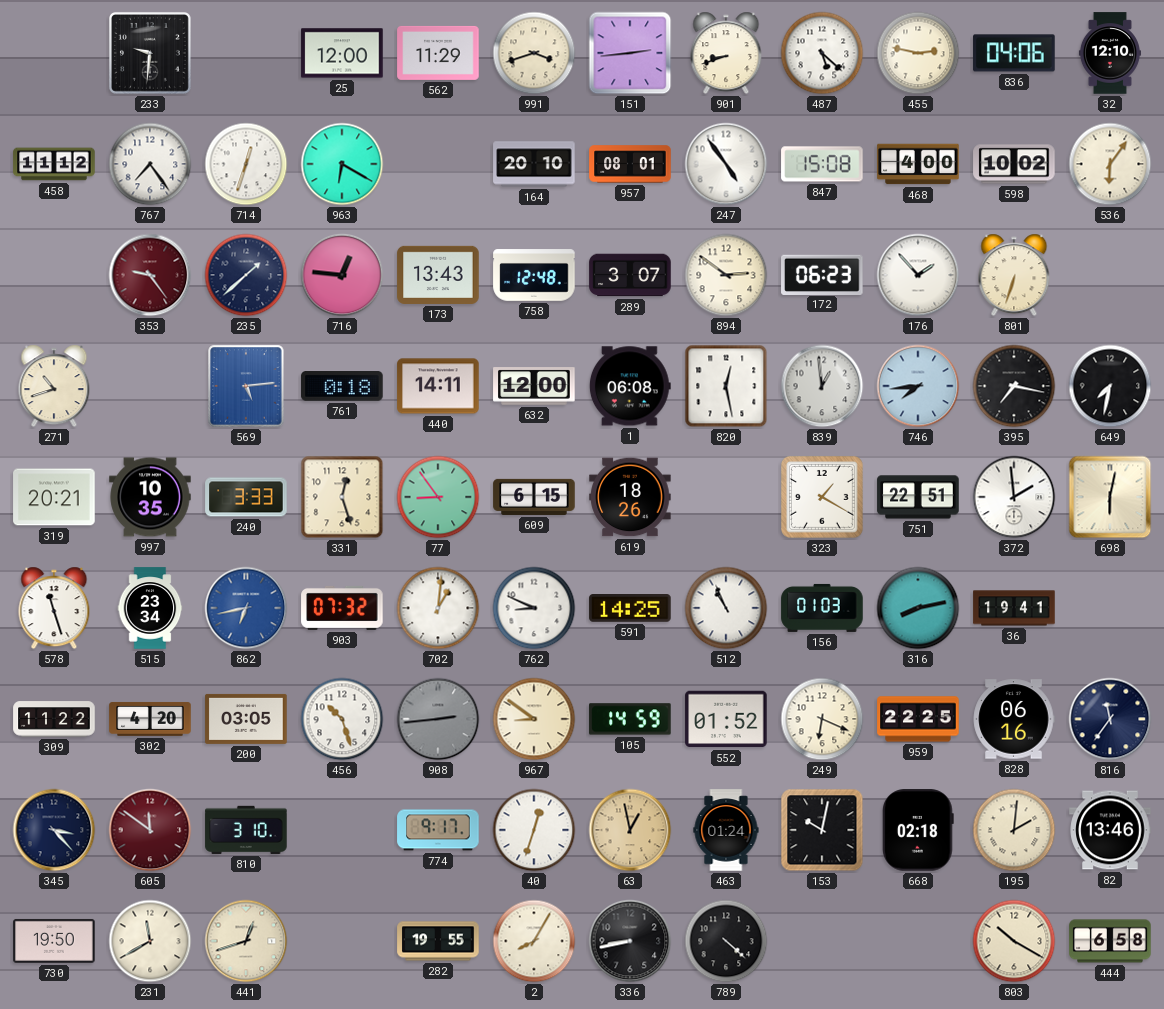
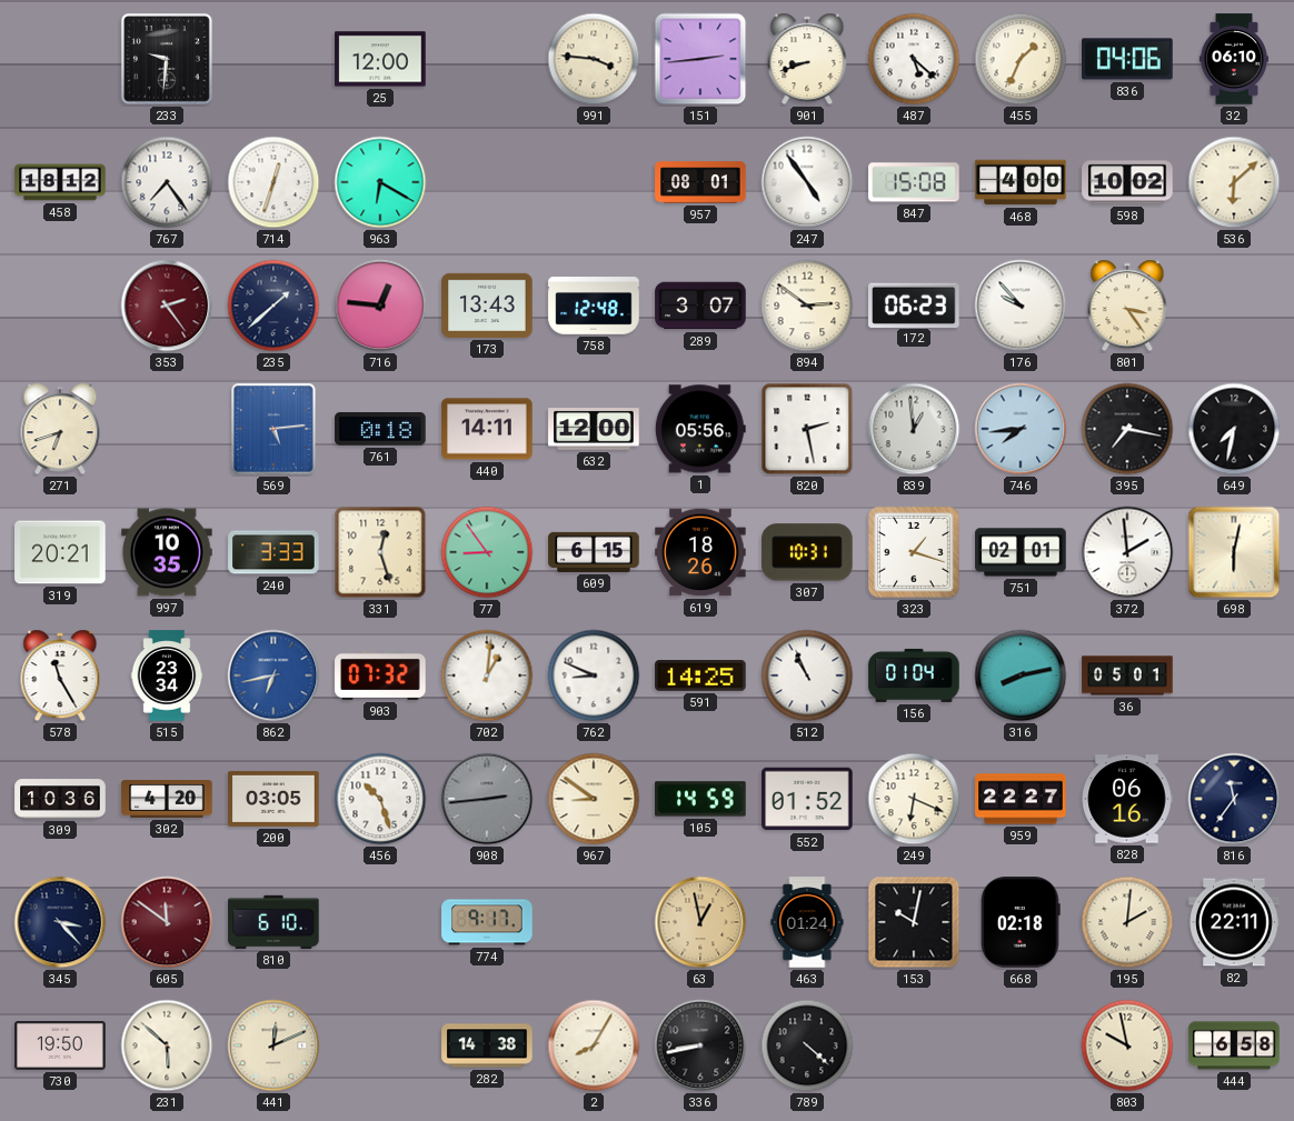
562: 11:29 -> none
991: 3:42 -> 3:46
455: 2:47 -> 1:34
32: 12:10 -> 06:10
458: 11:12 -> 18:12
164: 20:10 -> none
536: 6:06 -> 6:08
353: 9:24 -> 2:24
176: 1:53 -> 9:53
801: 6:33 -> 3:24
271: 10:42 -> 6:42
1: 06:08 -> 05:56
820: 12:28 -> 2:28
307: none -> 10:31
323: 1:20 -> 1:18
751: 22:51 -> 02:01
578: 11:27 -> 11:25
156: 01:03 -> 01:04
36: 19:41 -> 05:01
309: 11:22 -> 10:36
959: 22:25 -> 22:27
810: 3:10 -> 6:10
40: 12:33 -> none
82: 13:46 -> 22:11
231: 11:40 -> 5:52
441: 12:42 -> 12:11
282: 19:55 -> 14:38
803: 10:20 -> 9:58
